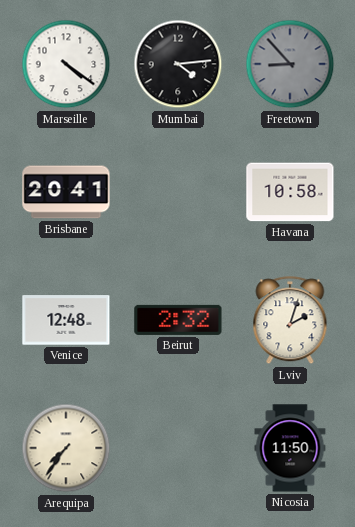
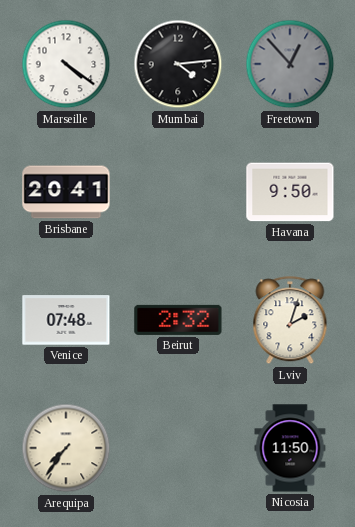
Freetown: 8:53 -> 12:53
Havana: 10:58 -> 9:50
Venice: 12:48 -> 07:48
